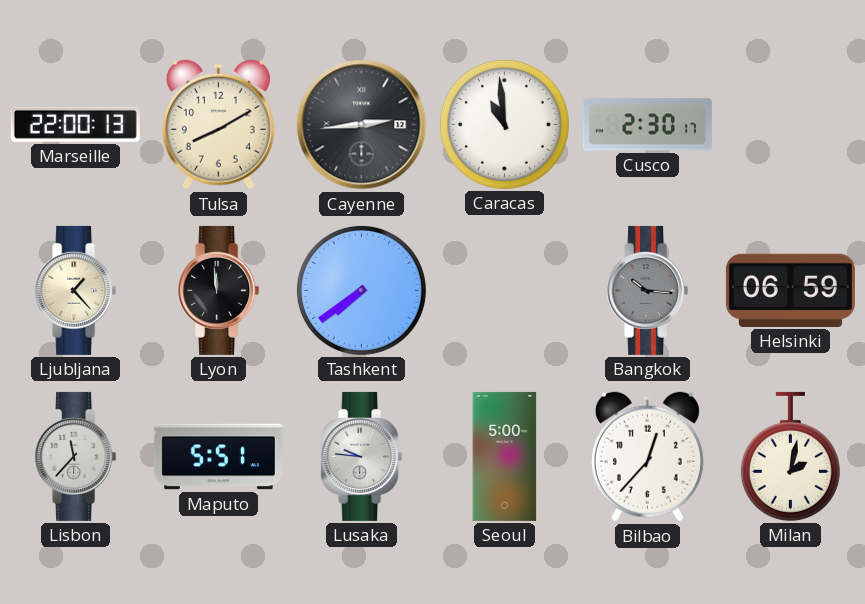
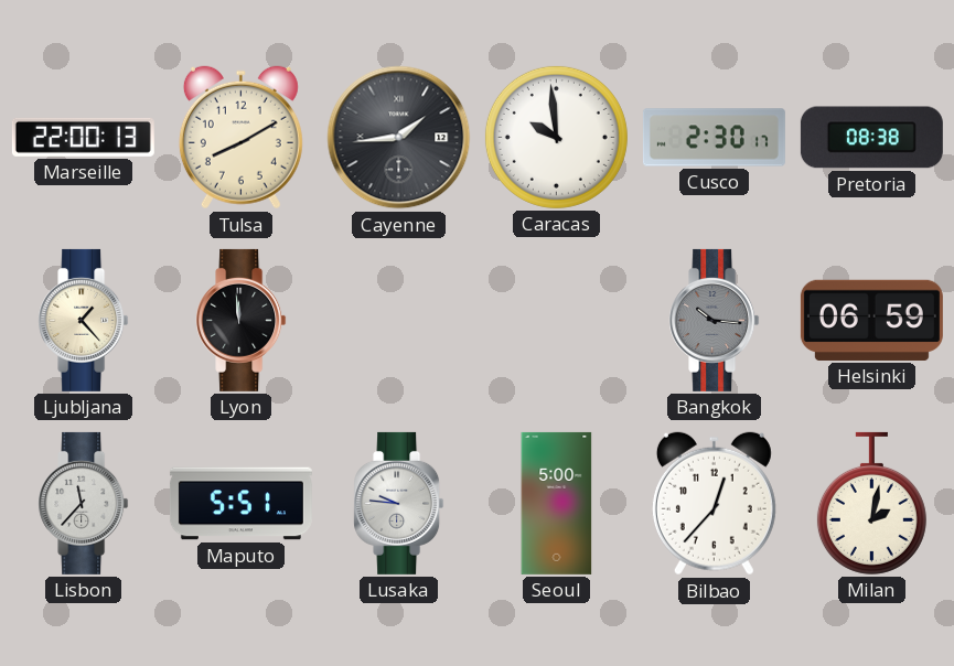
Cayenne: 2:44 -> 1:44
Caracas: 10:59 -> 9:59
Pretoria: none -> 08:38
Tashkent: 7:39 -> none
